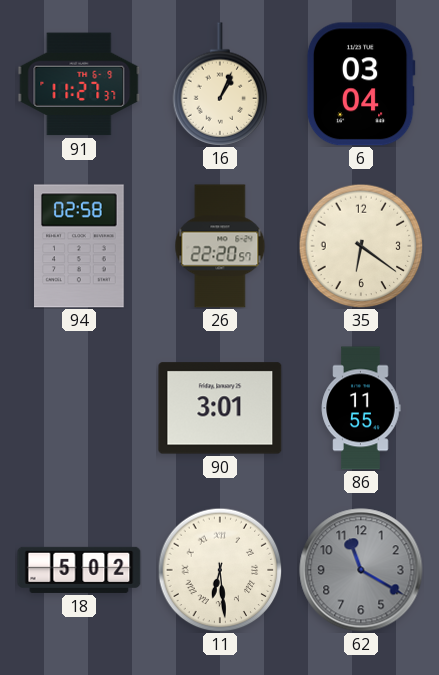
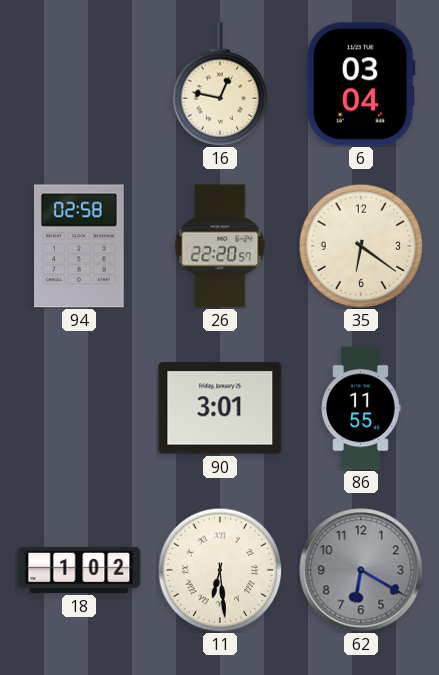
91: 11:27 -> none
16: 1:04 -> 12:47
18: 5:02 -> 1:02
62: 11:20 -> 6:20
